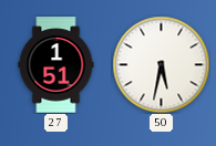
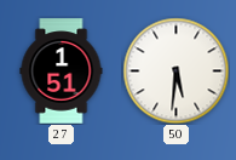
50: 5:32 -> 5:31
